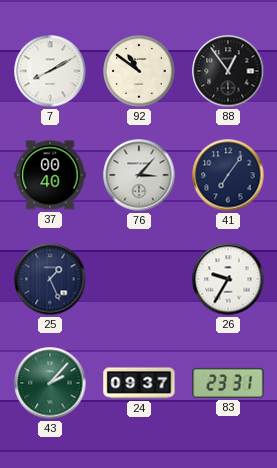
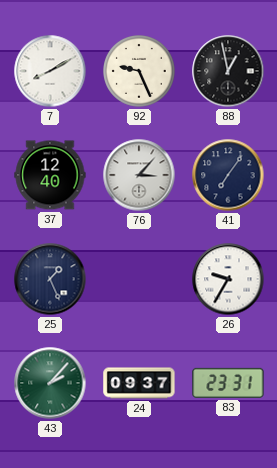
92: 10:51 -> 9:26
88: 12:54 -> 12:58
37: 00:40 -> 12:40
